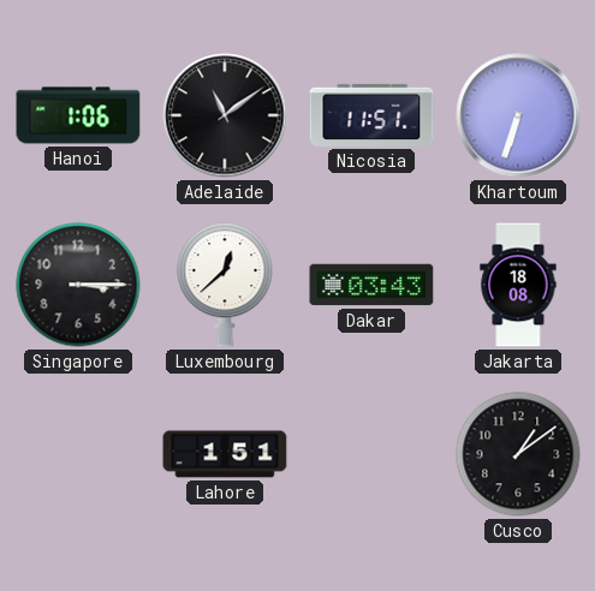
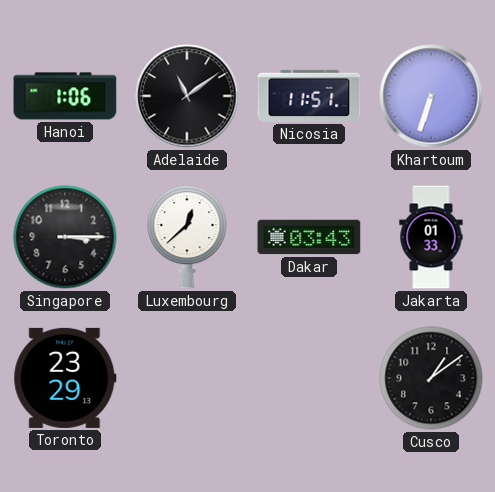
Jakarta: 18:08 -> 01:33
Toronto: none -> 23:29
Lahore: 1:51 -> none
